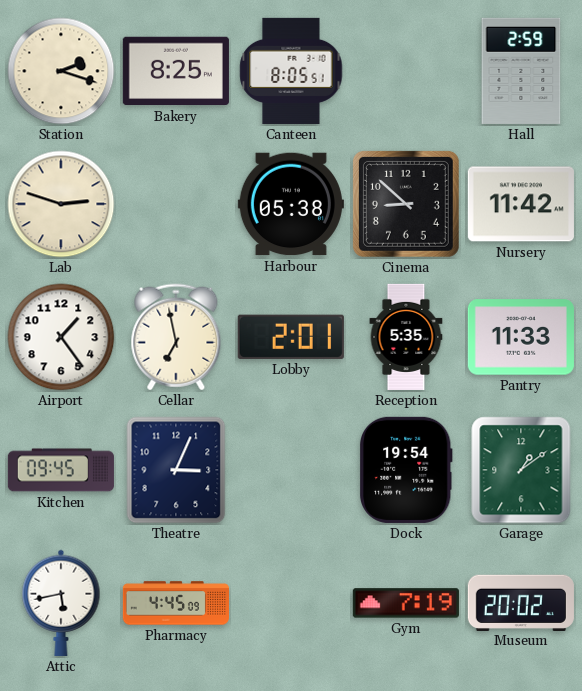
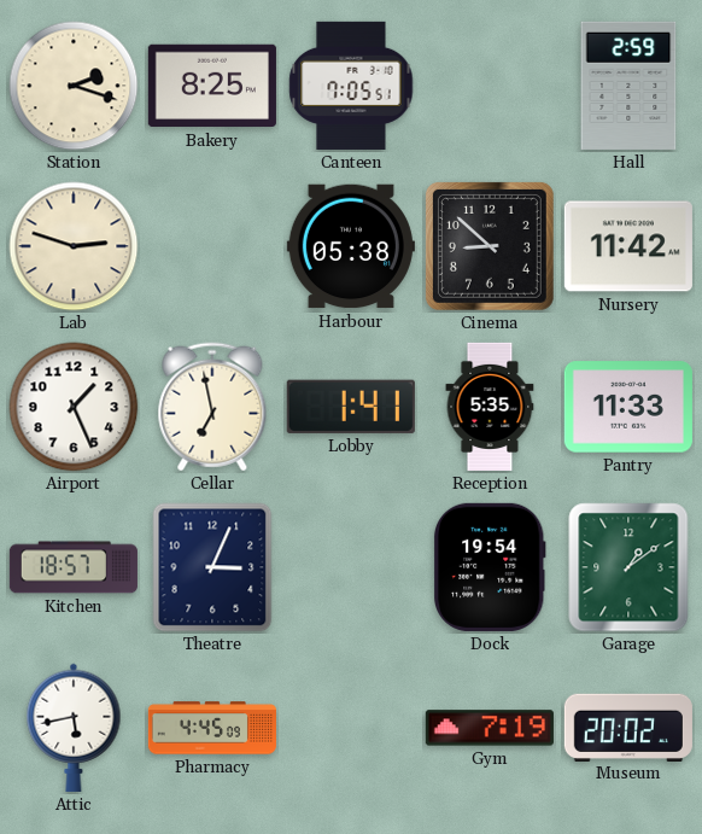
Canteen: 8:05 -> 7:05
Airport: 1:24 -> 1:26
Lobby: 2:01 -> 1:41
Kitchen: 09:45 -> 18:57
